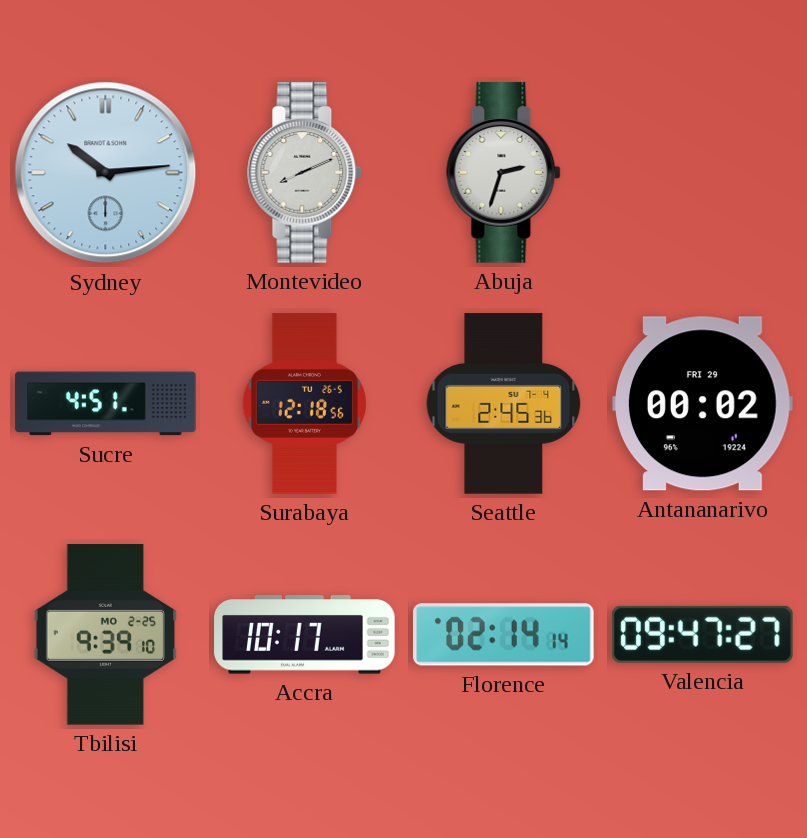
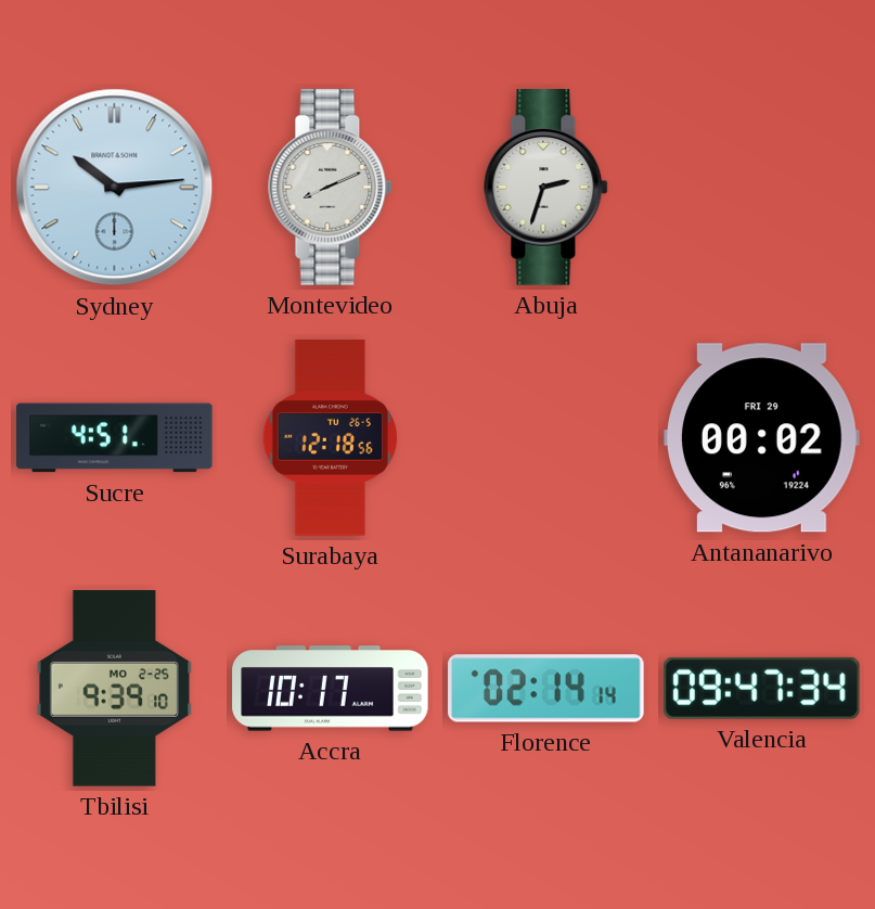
Seattle: 2:45 -> none
Valencia: 09:47:27 -> 09:47:34
